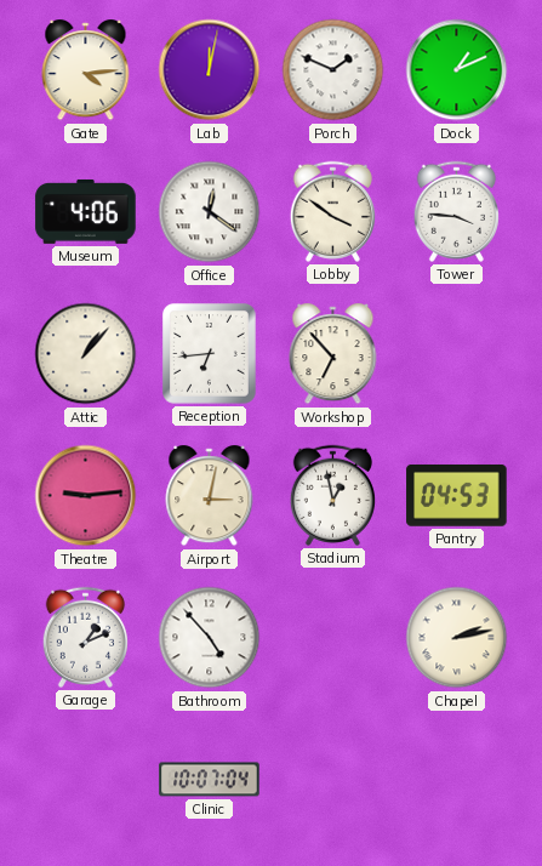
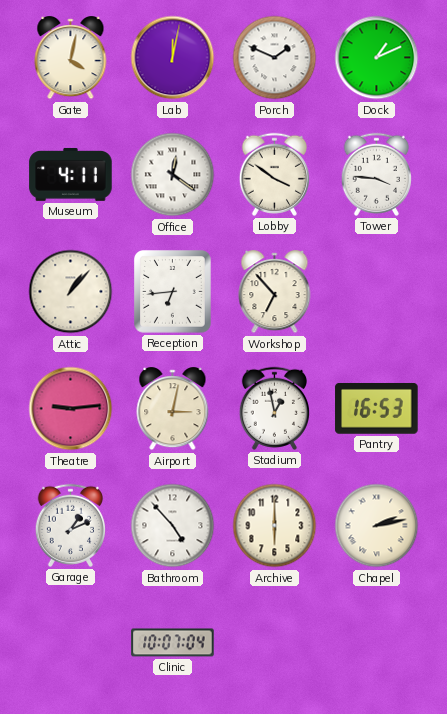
Gate: 4:14 -> 4:02
Museum: 4:06 -> 4:11
Pantry: 04:53 -> 16:53
Archive: none -> 6:00
